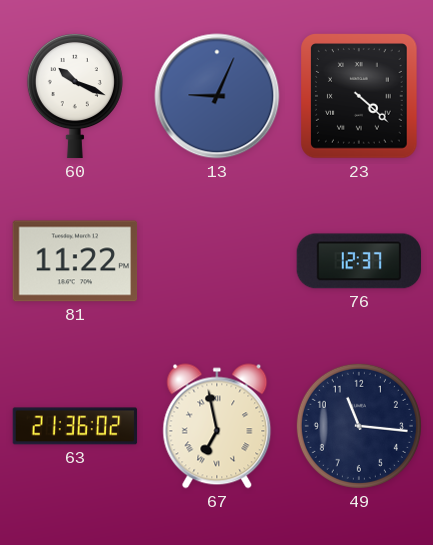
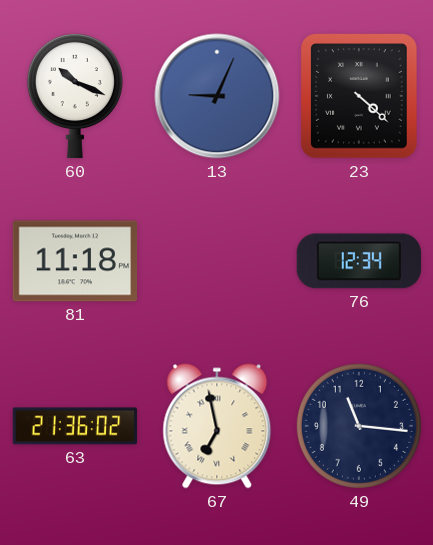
81: 11:22 -> 11:18
76: 12:37 -> 12:34
